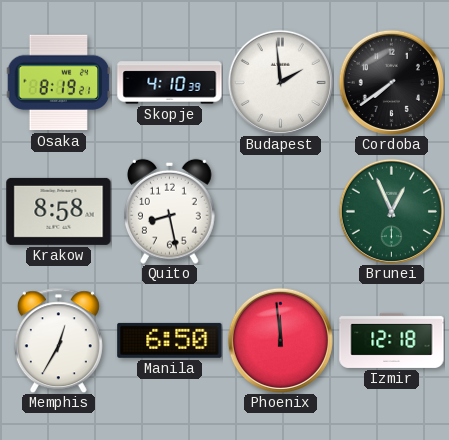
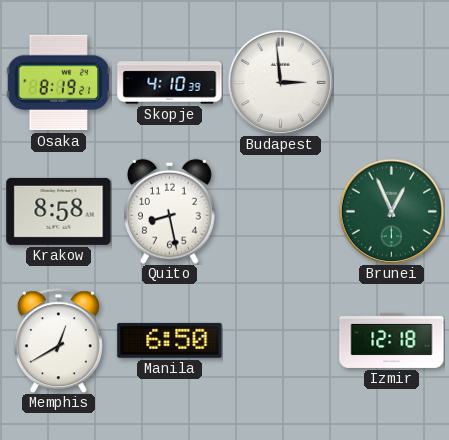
Budapest: 1:59 -> 2:59
Cordoba: 7:39 -> none
Memphis: 12:35 -> 12:40
Phoenix: 11:59 -> none
